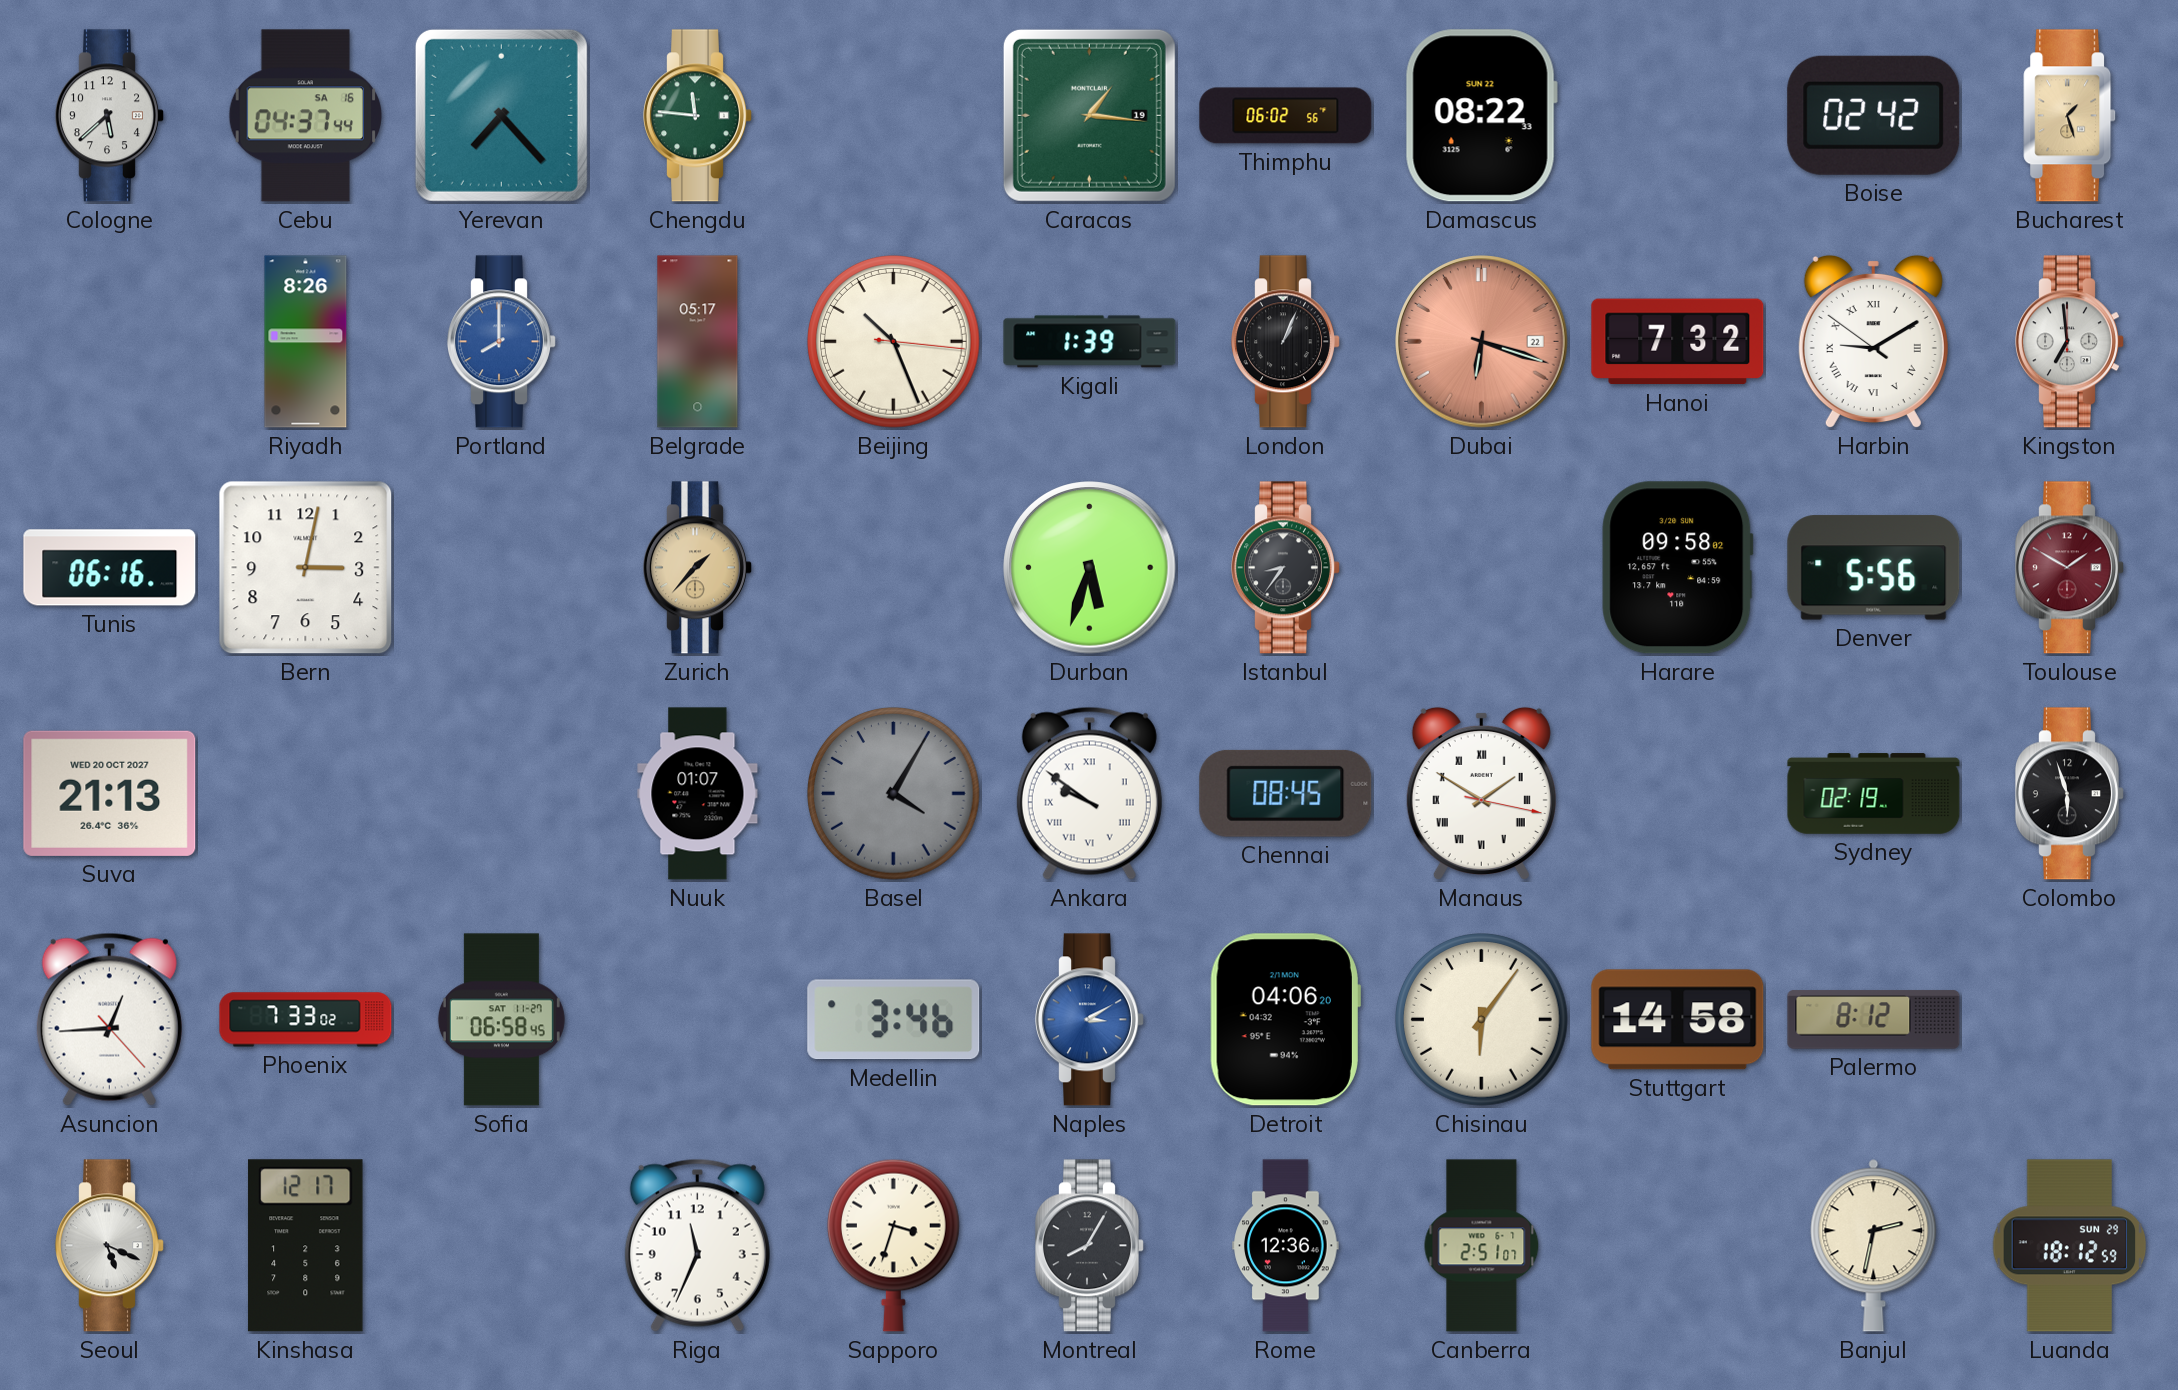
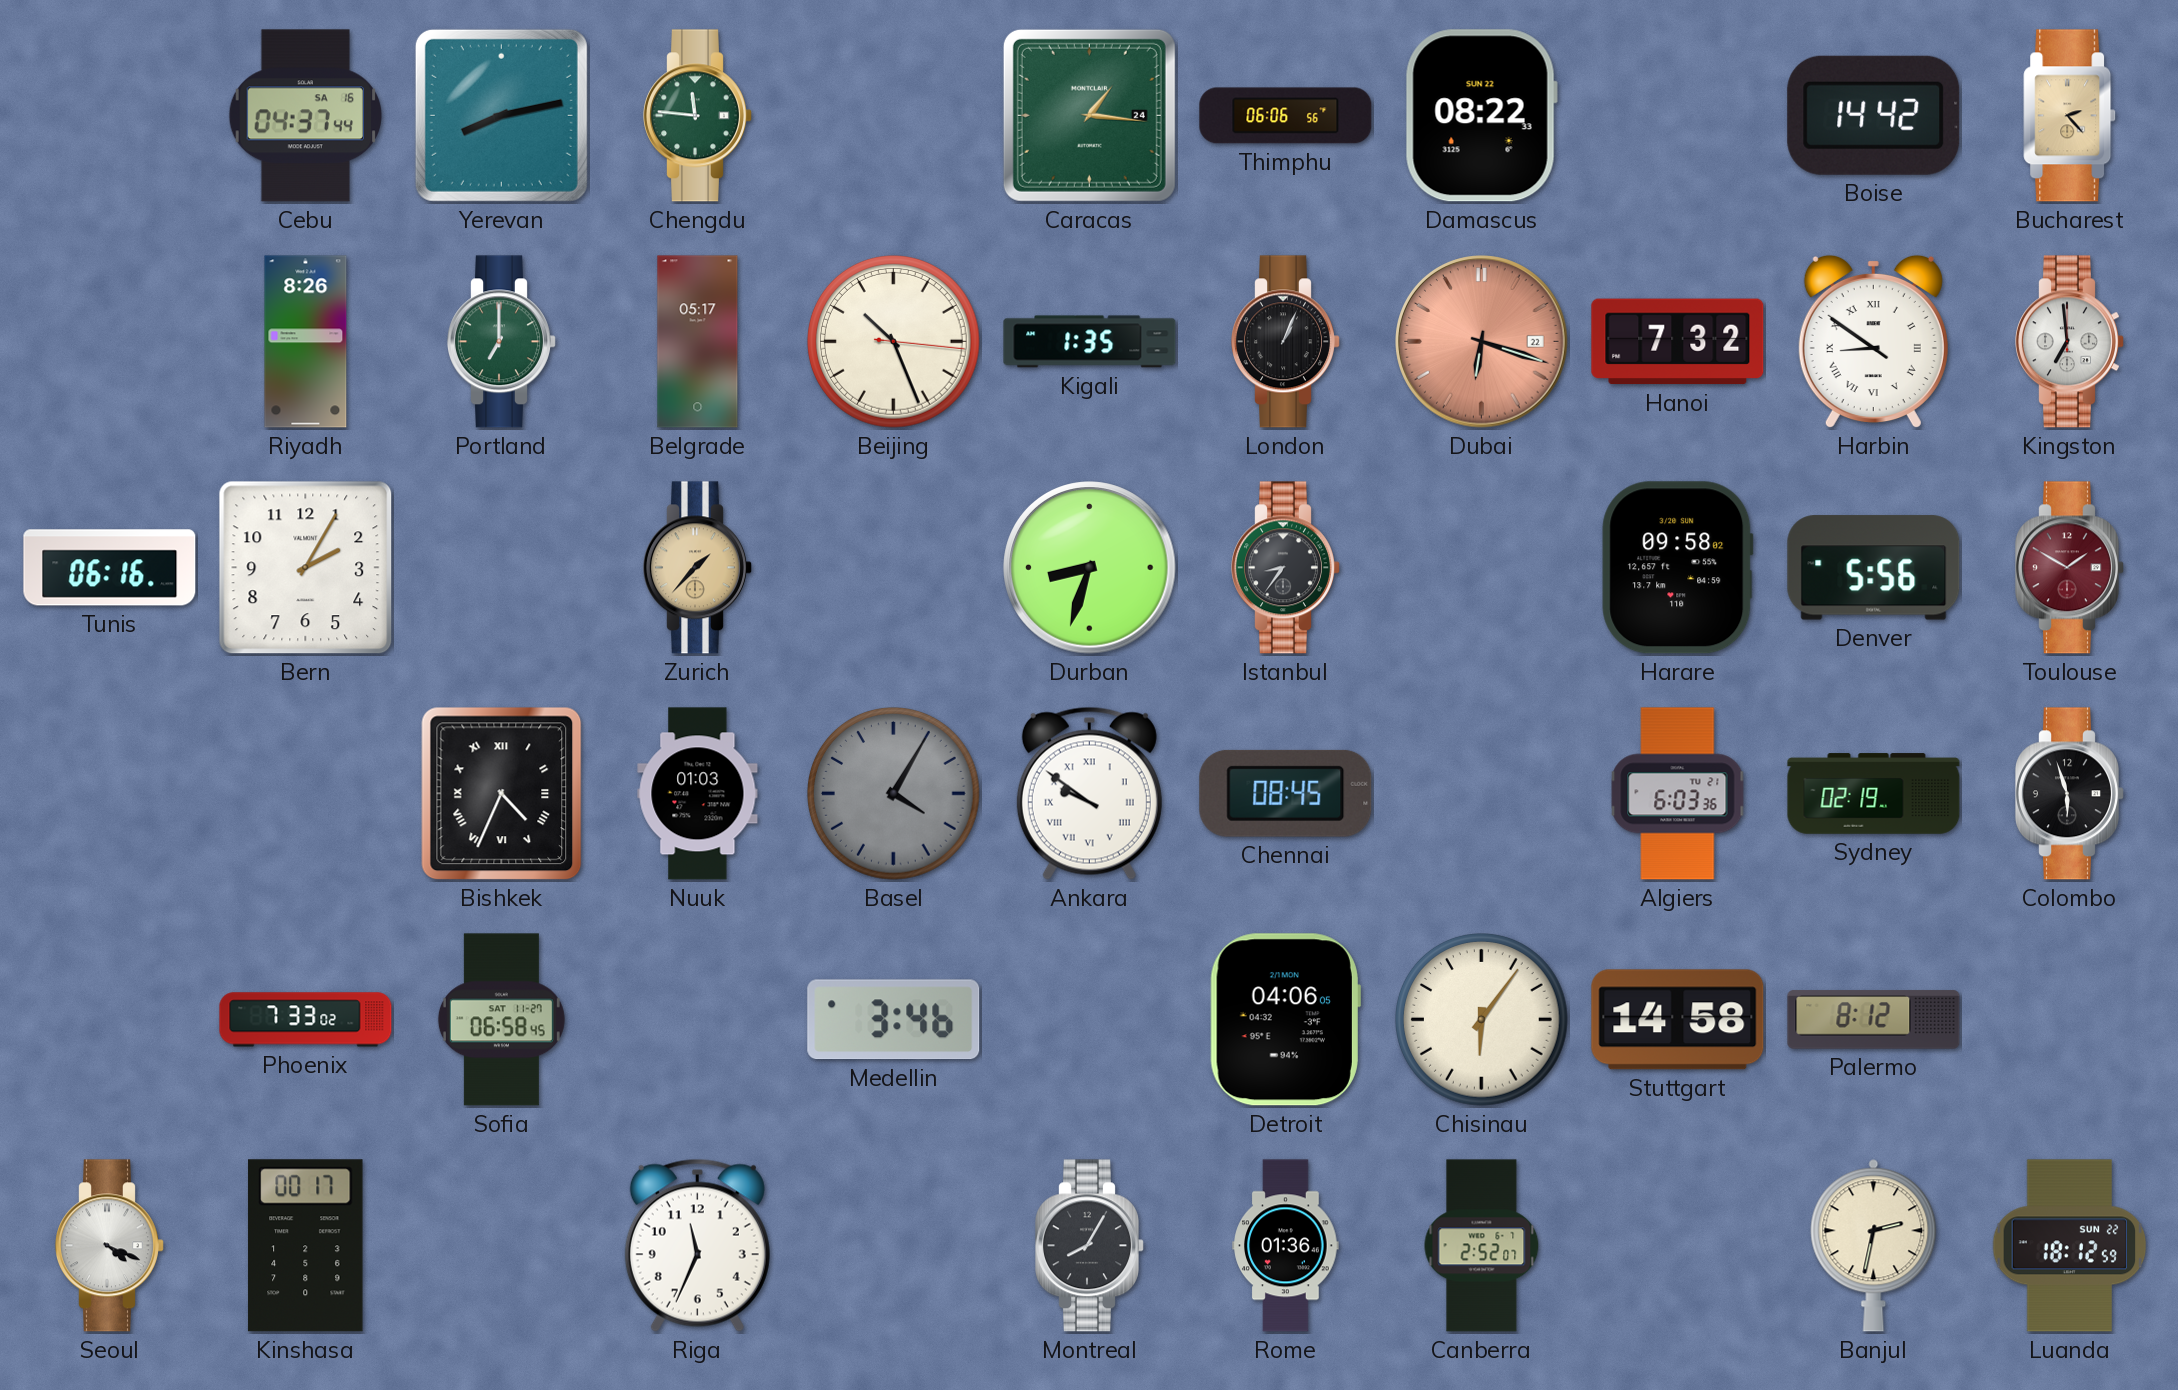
Cologne: 5:38 -> none
Yerevan: 7:23 -> 8:13
Caracas date: 19 -> 24
Thimphu: 06:02 -> 06:06
Boise: 02:42 -> 14:42
Bucharest: 1:27 -> 2:23
Portland: 8:00 -> 7:00
Portland dial: blue -> green
Kigali: 1:39 -> 1:35
Harbin: 9:09 -> 8:50
Bern: 3:02 -> 2:05
Durban: 5:33 -> 8:33
Suva: 21:13 -> none
Bishkek: none -> 4:34
Nuuk: 01:07 -> 01:03
Manaus: 1:50 -> none
Algiers: none -> 6:03
Asuncion: 12:44 -> none
Naples: 3:10 -> none
Detroit: 04:06:20 -> 04:06:05
Seoul: 5:19 -> 4:19
Kinshasa: 12:17 -> 00:17
Sapporo: 3:33 -> none
Rome: 12:36 -> 01:36
Canberra: 2:51 -> 2:52
Luanda date: SUN 29 -> SUN 22
